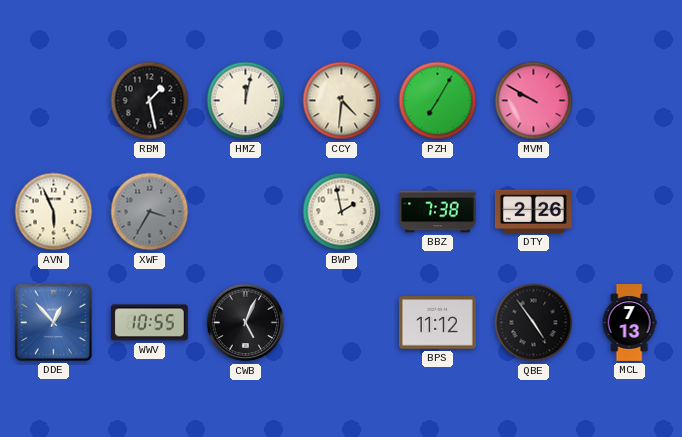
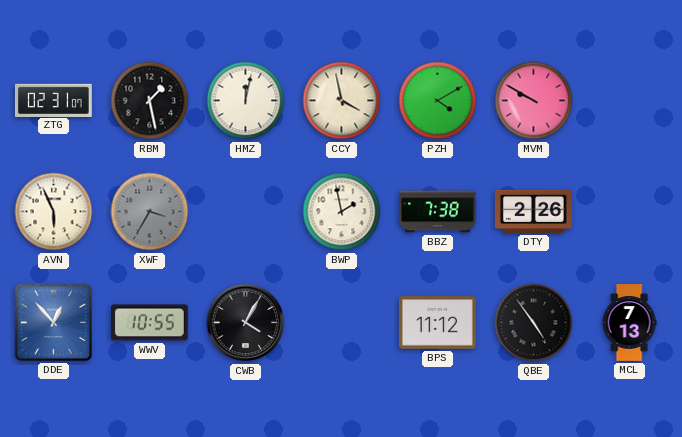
ZTG: none -> 02:31
CCY: 4:31 -> 3:58
PZH: 7:05 -> 4:10
CWB: 5:04 -> 4:05
